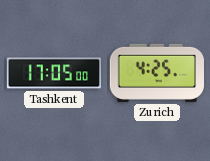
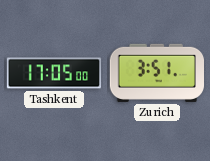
Zurich: 4:25 -> 3:51
